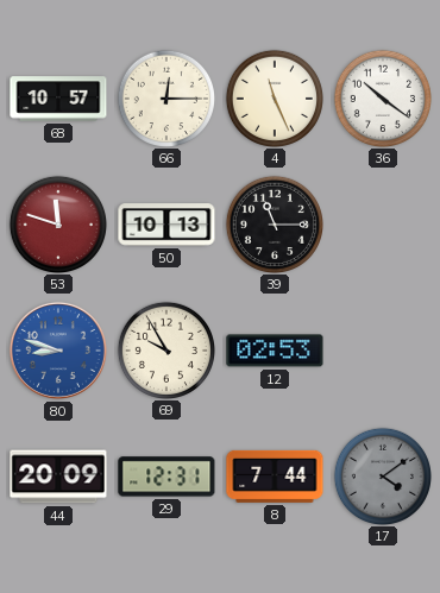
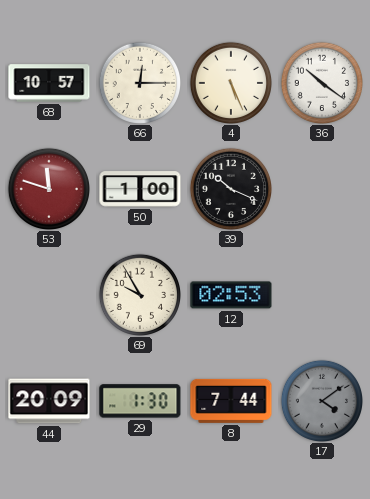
4: 11:26 -> 5:26
50: 10:13 -> 1:00
39: 11:15 -> 10:19
80: 8:48 -> none
29: 12:31 -> 1:30
